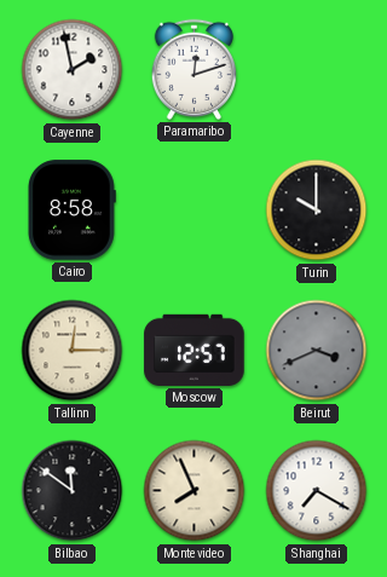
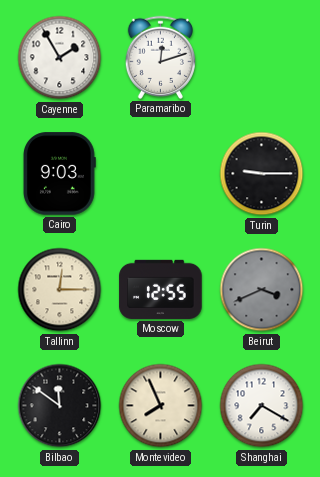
Cayenne: 1:58 -> 1:55
Cairo: 8:58 -> 9:03
Turin: 10:00 -> 9:15
Moscow: 12:57 -> 12:55
